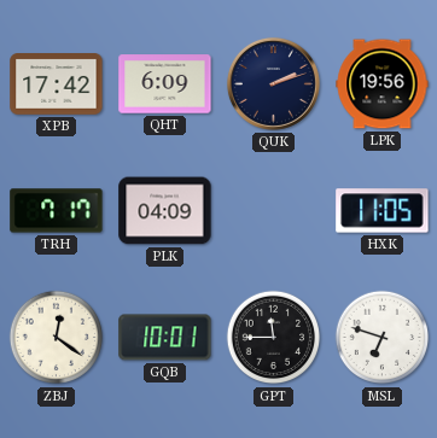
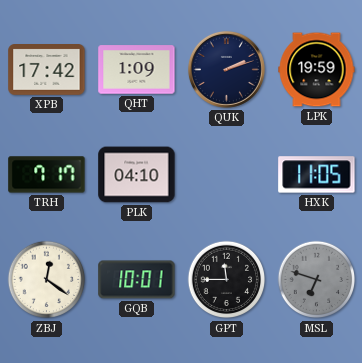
QHT: 6:09 -> 1:09
LPK: 19:56 -> 19:59
PLK: 04:09 -> 04:10
MSL dial: white -> grey
